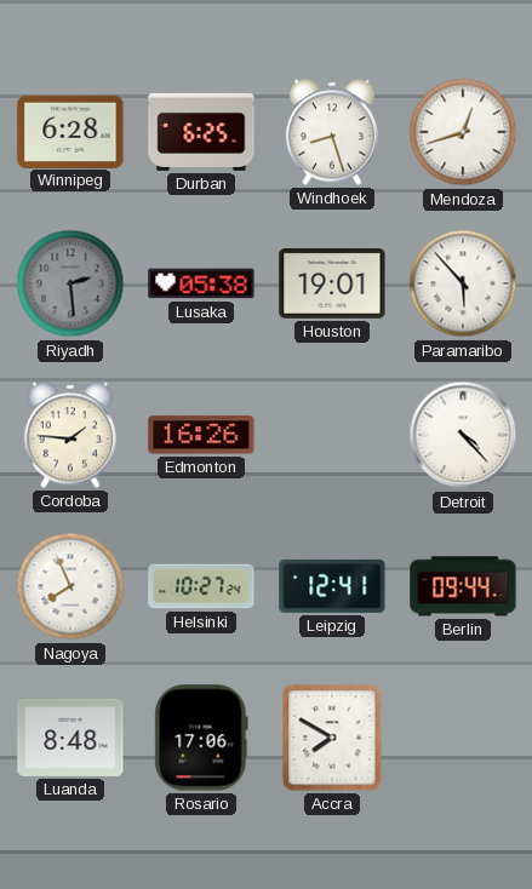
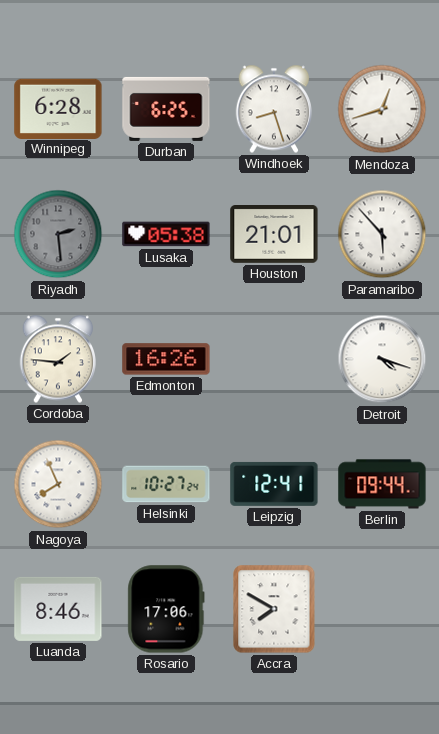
Houston: 19:01 -> 21:01
Detroit: 4:23 -> 4:18
Luanda: 8:48 -> 8:46
